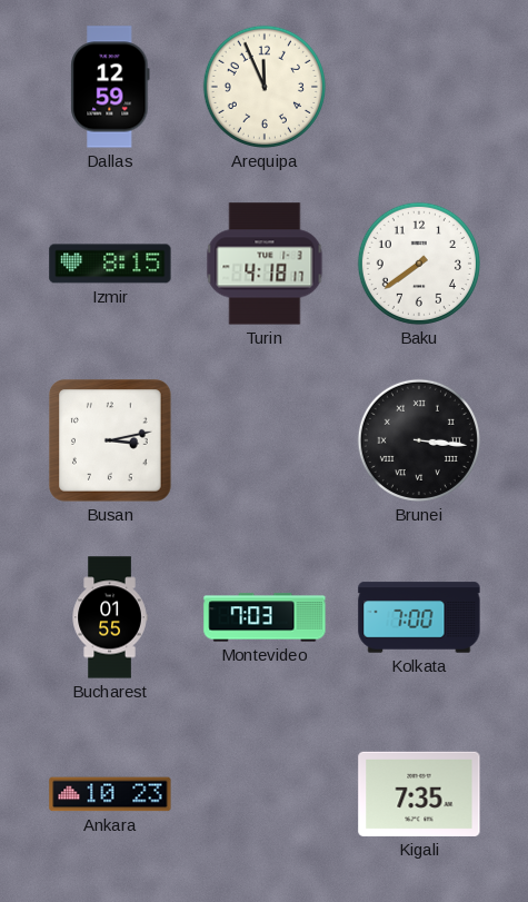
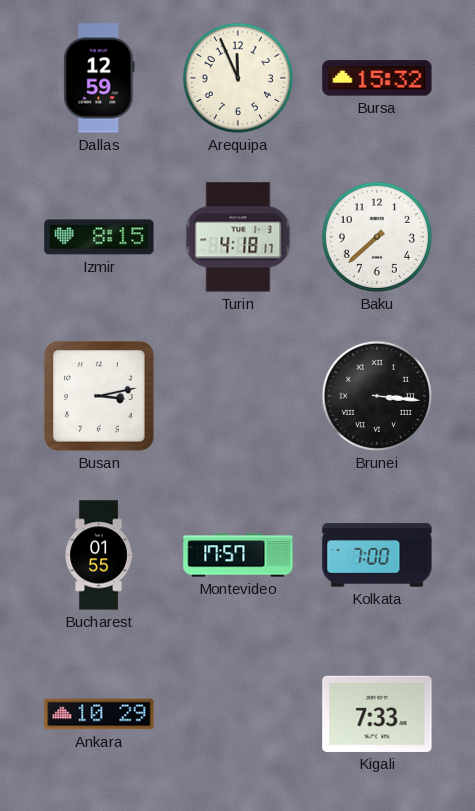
Bursa: none -> 15:32
Baku: 7:39 -> 7:38
Montevideo: 7:03 -> 17:57
Ankara: 10:23 -> 10:29
Kigali: 7:35 -> 7:33
